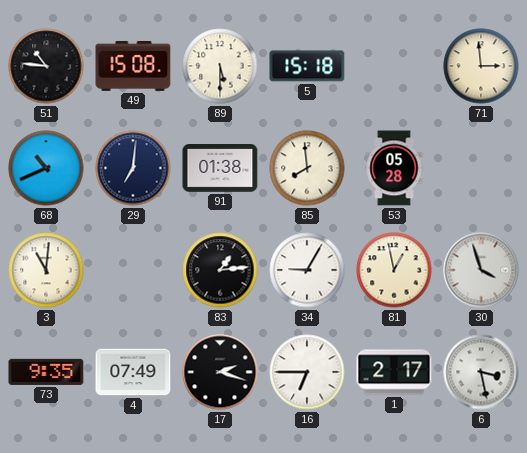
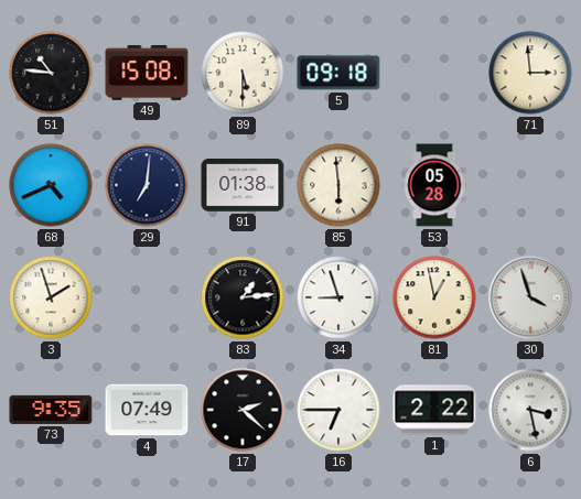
5: 15:18 -> 09:18
68: 10:41 -> 4:41
85: 7:59 -> 5:59
3: 11:01 -> 1:57
34: 9:05 -> 8:57
17: 2:18 -> 2:22
1: 2:17 -> 2:22
